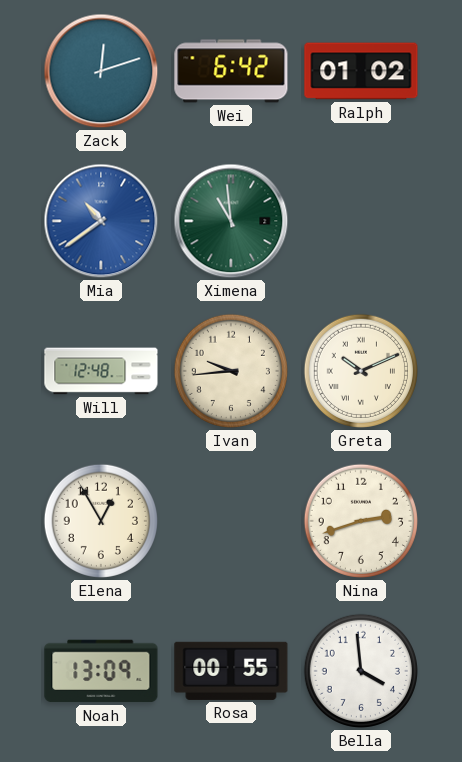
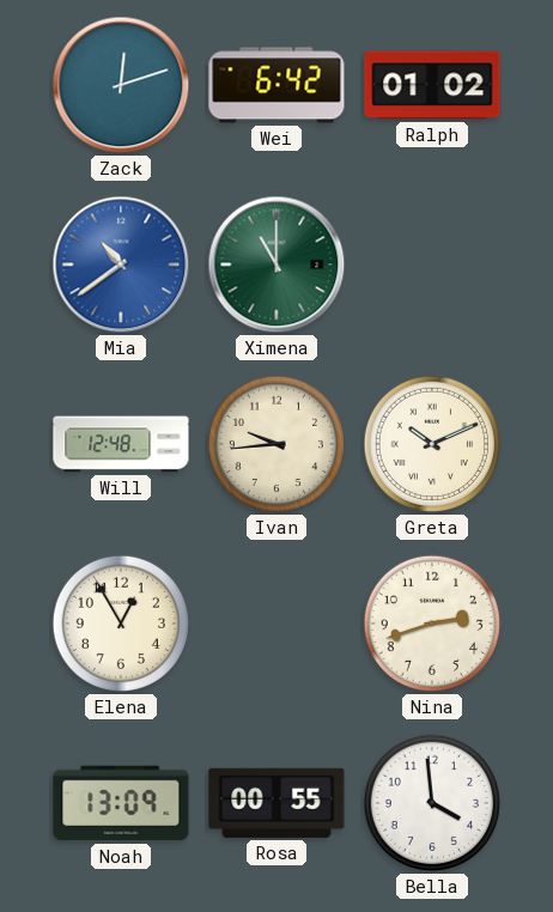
Ximena: 10:59 -> 11:00
